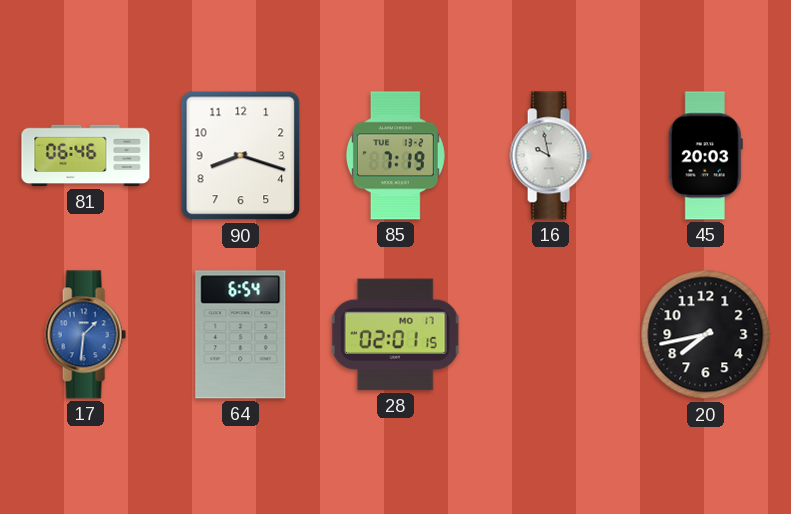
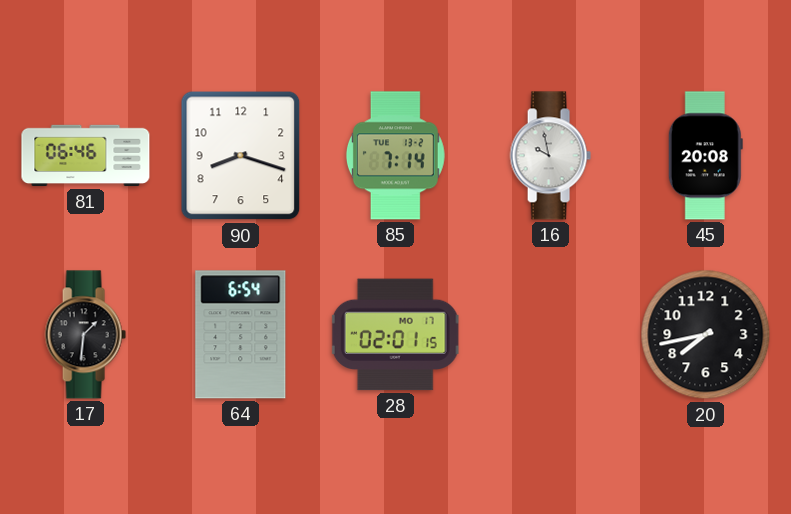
85: 7:19 -> 7:14
45: 20:03 -> 20:08
17 dial: blue -> black
